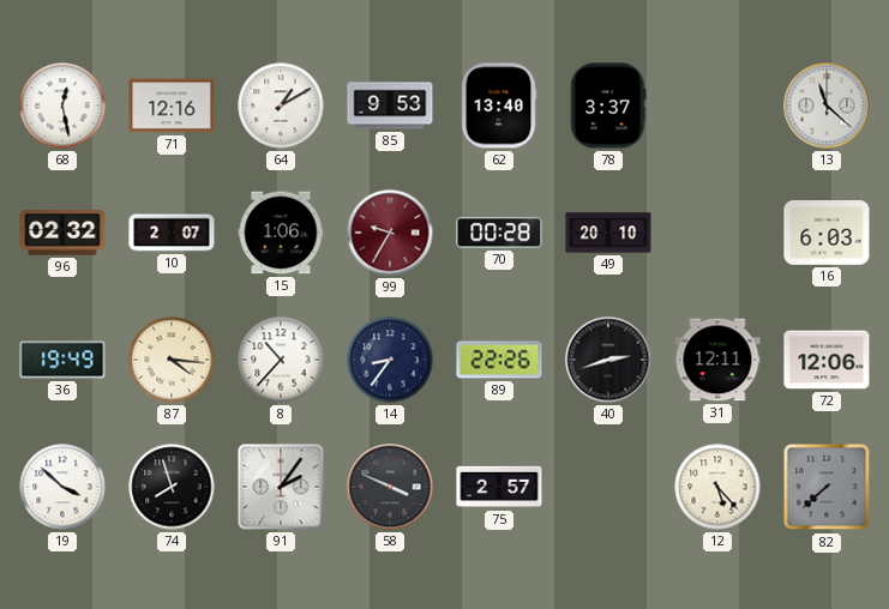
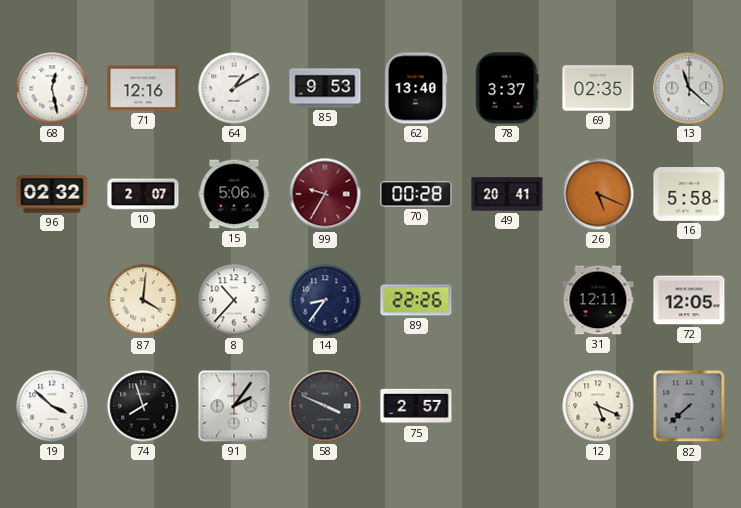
69: none -> 02:35
15: 1:06 -> 5:06
49: 20:10 -> 20:41
26: none -> 5:19
16: 6:03 -> 5:58
36: 19:49 -> none
87: 4:16 -> 4:01
40: 2:42 -> none
72: 12:06 -> 12:05
12: 5:23 -> 5:19
